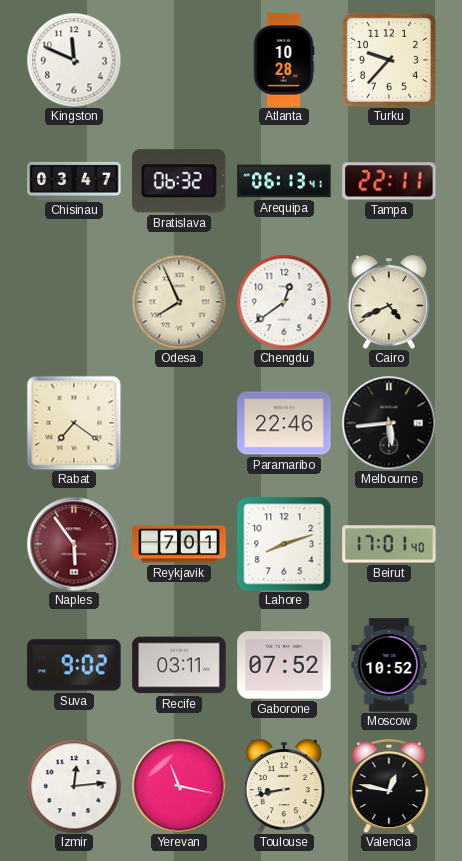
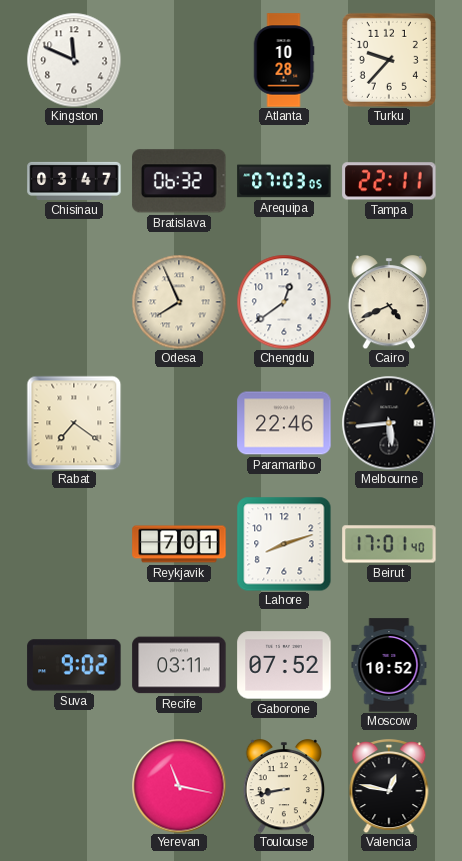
Arequipa: 06:13 -> 07:03
Naples: 5:54 -> none
Izmir: 12:14 -> none
